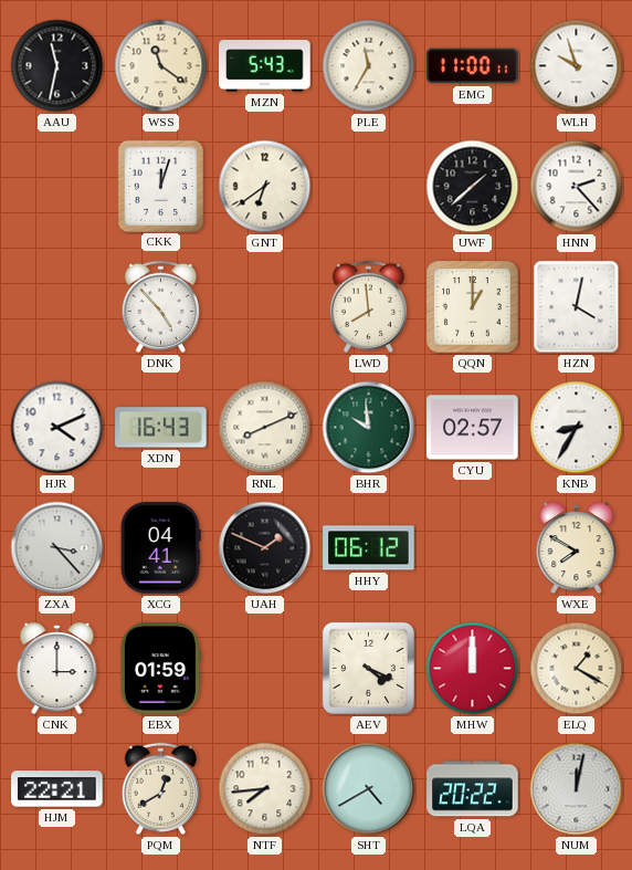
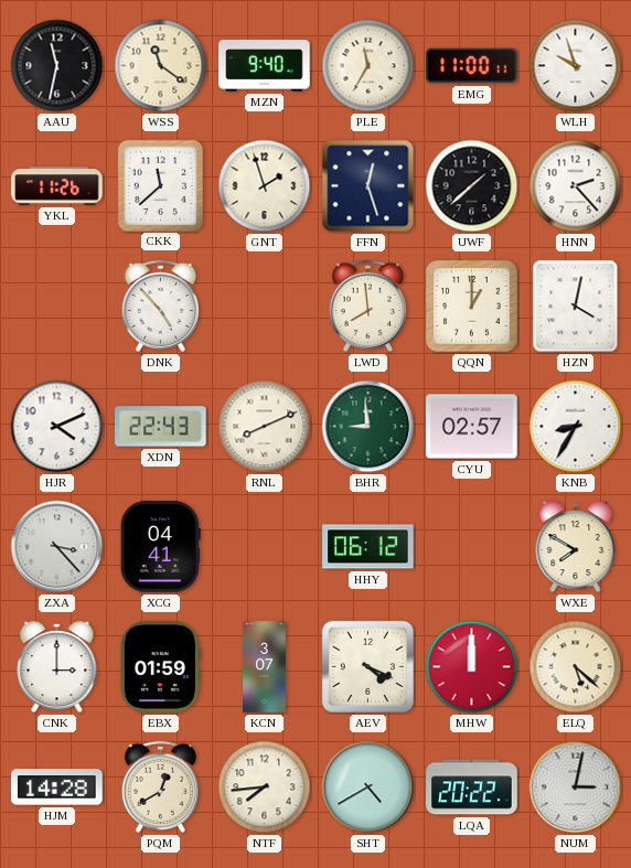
MZN: 5:43 -> 9:40
YKL: none -> 11:26
CKK: 12:03 -> 11:38
GNT: 6:39 -> 1:57
FFN: none -> 12:27
XDN: 16:43 -> 22:43
BHR: 9:59 -> 8:59
UAH: 1:49 -> none
KCN: none -> 3:07
ELQ: 1:20 -> 5:22
HJM: 22:21 -> 14:28
NUM: 12:02 -> 3:02
